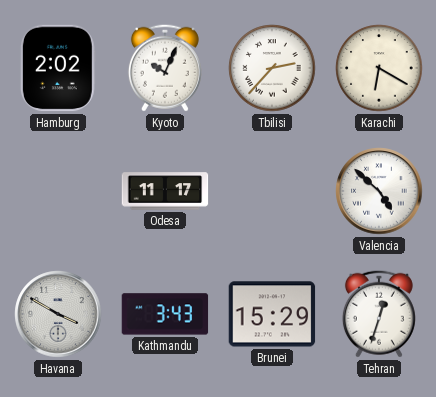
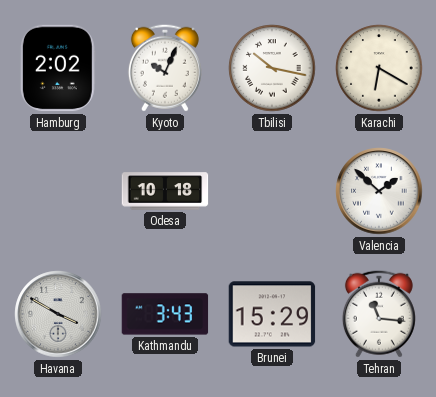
Tbilisi: 2:37 -> 10:17
Odesa: 11:17 -> 10:18
Valencia: 4:52 -> 1:52
Tehran: 12:33 -> 11:16
